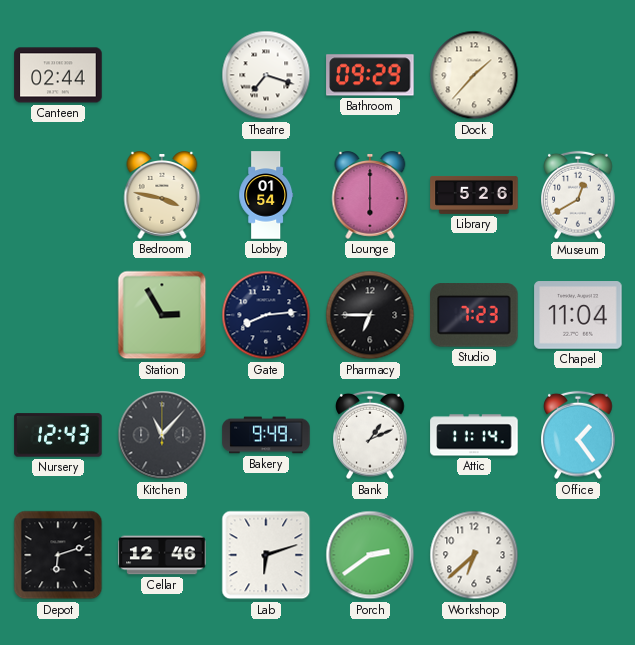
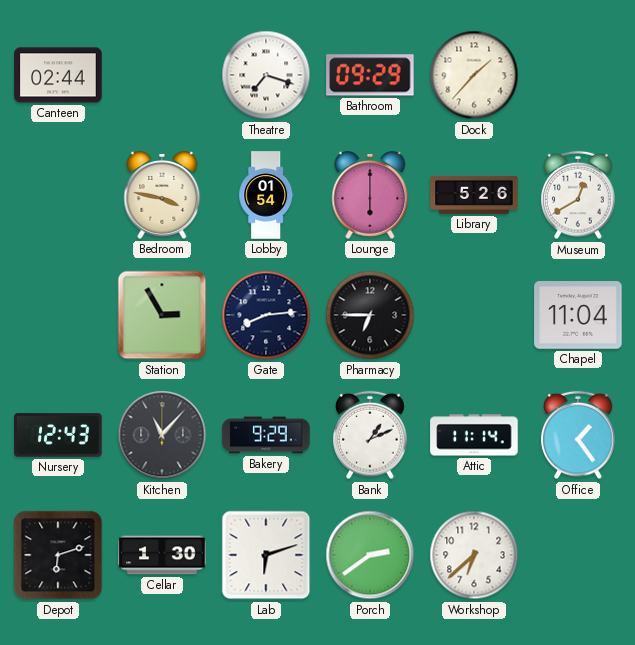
Studio: 7:23 -> none
Bakery: 9:49 -> 9:29
Cellar: 12:46 -> 1:30
